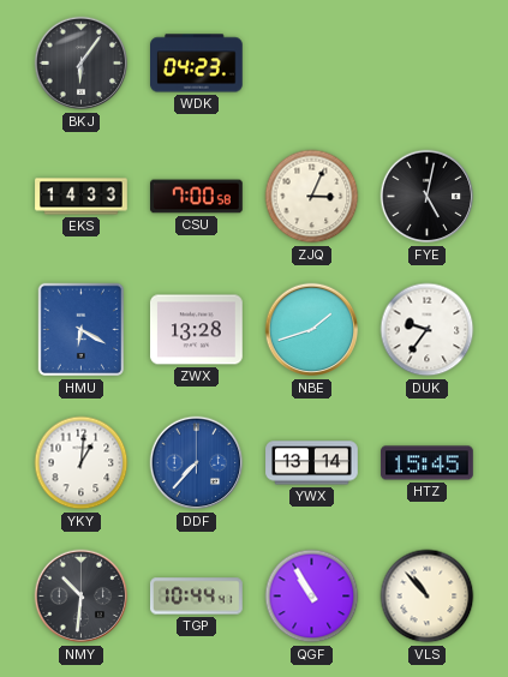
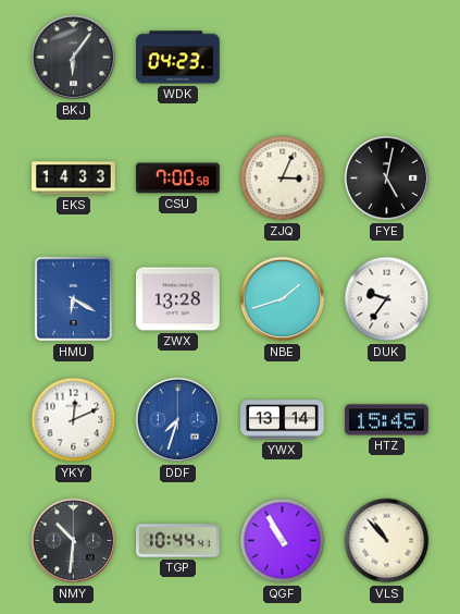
YKY: 1:01 -> 12:11
DDF: 7:37 -> 7:33
